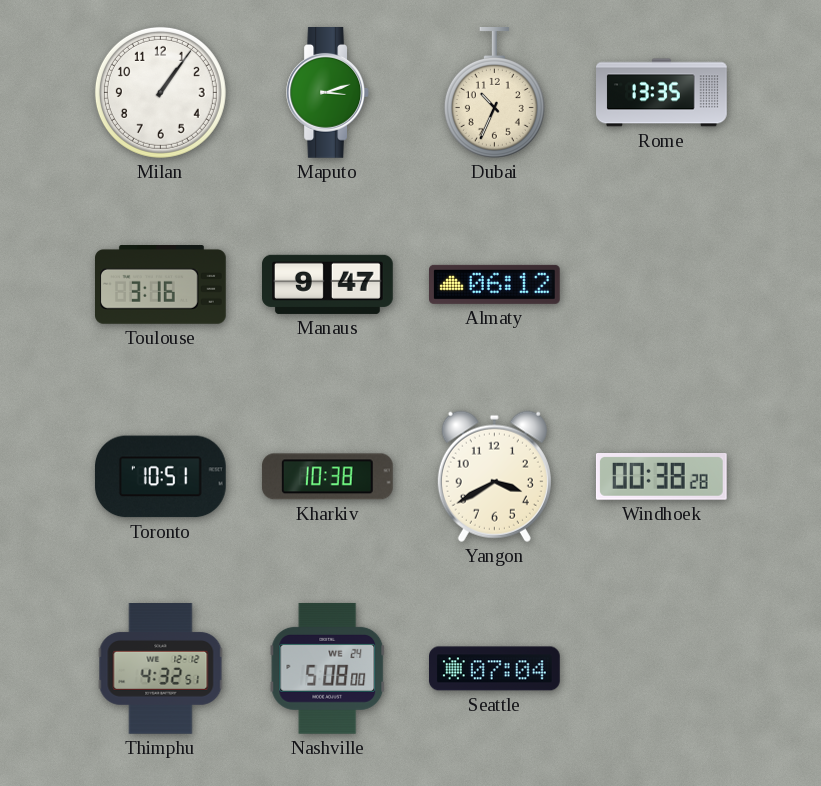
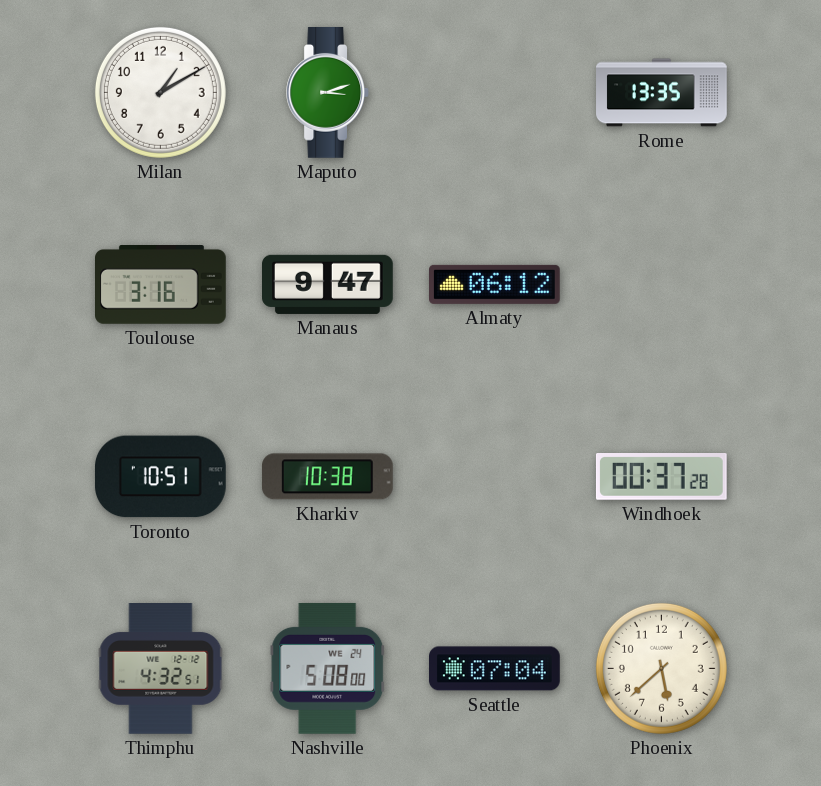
Milan: 1:06 -> 1:10
Dubai: 10:34 -> none
Yangon: 3:40 -> none
Windhoek: 00:38 -> 00:37
Phoenix: none -> 5:38
